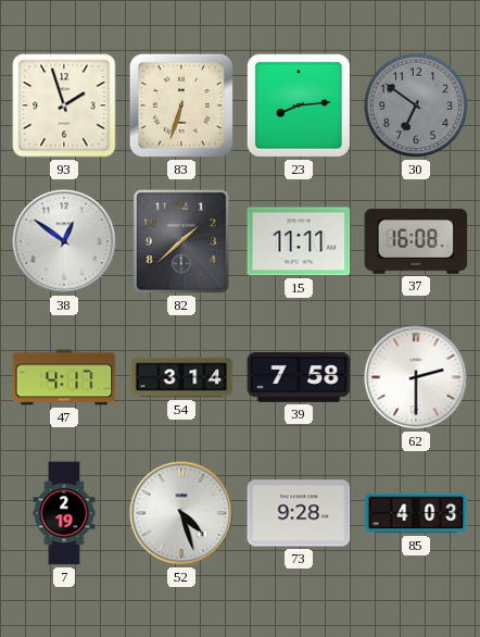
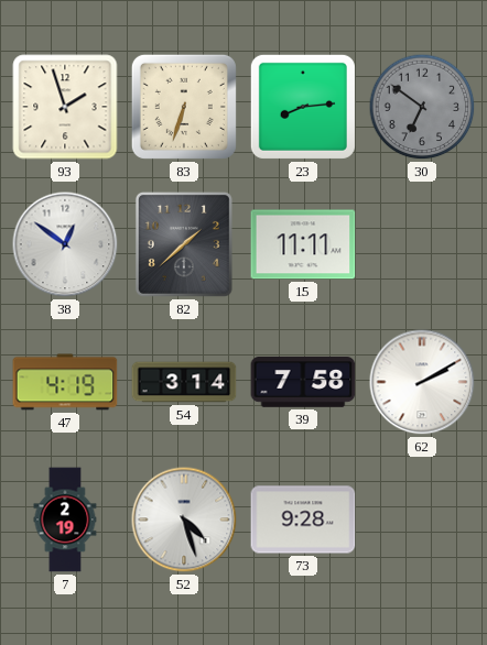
37: 16:08 -> none
47: 4:17 -> 4:19
62: 2:30 -> 2:10
85: 4:03 -> none
